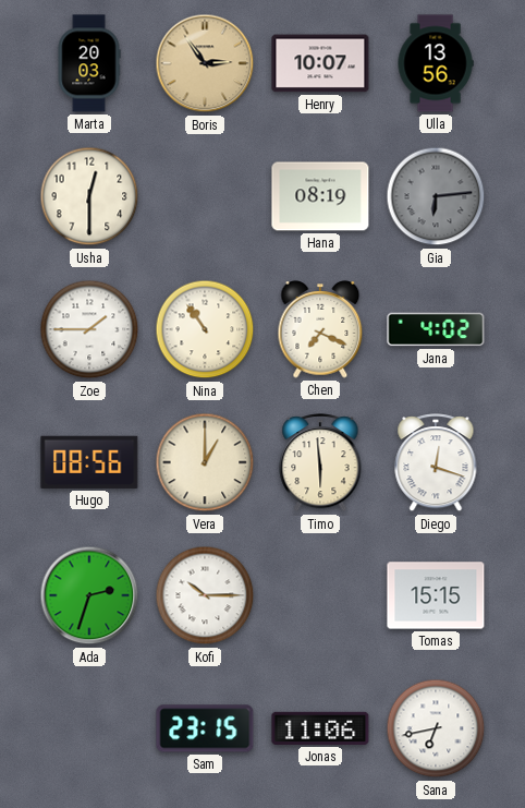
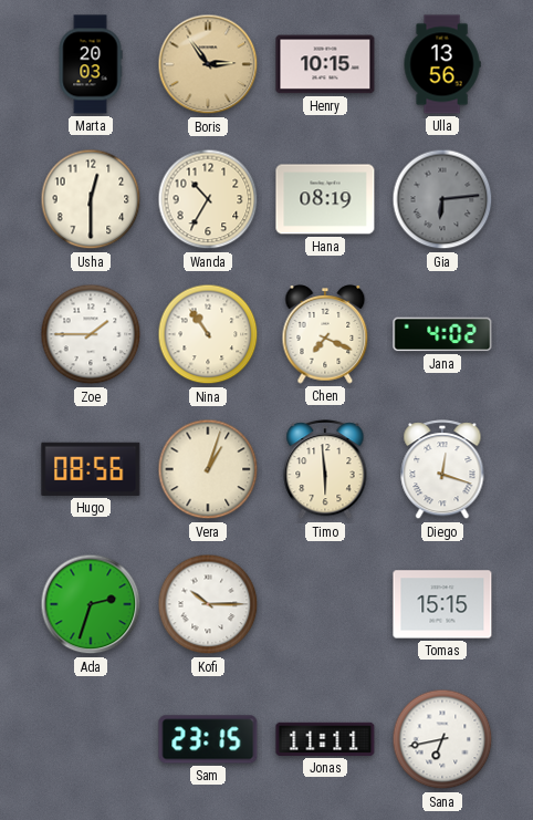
Henry: 10:07 -> 10:15
Wanda: none -> 10:35
Vera: 1:00 -> 1:03
Jonas: 11:06 -> 11:11
